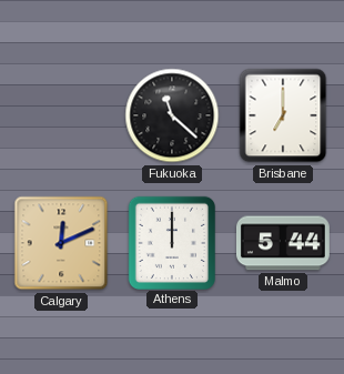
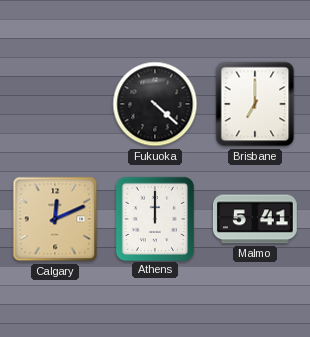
Fukuoka: 11:22 -> 4:22
Malmo: 5:44 -> 5:41
